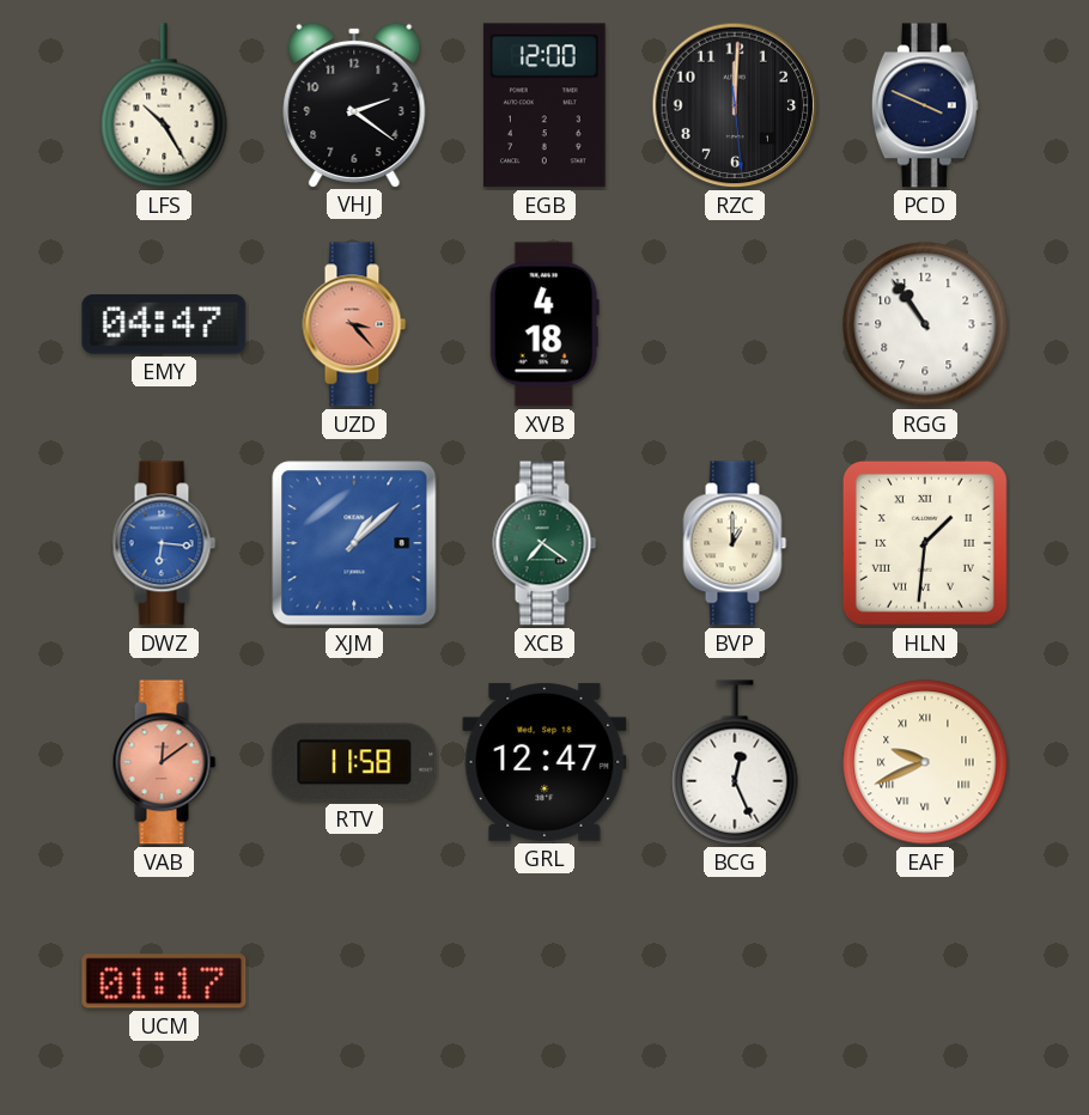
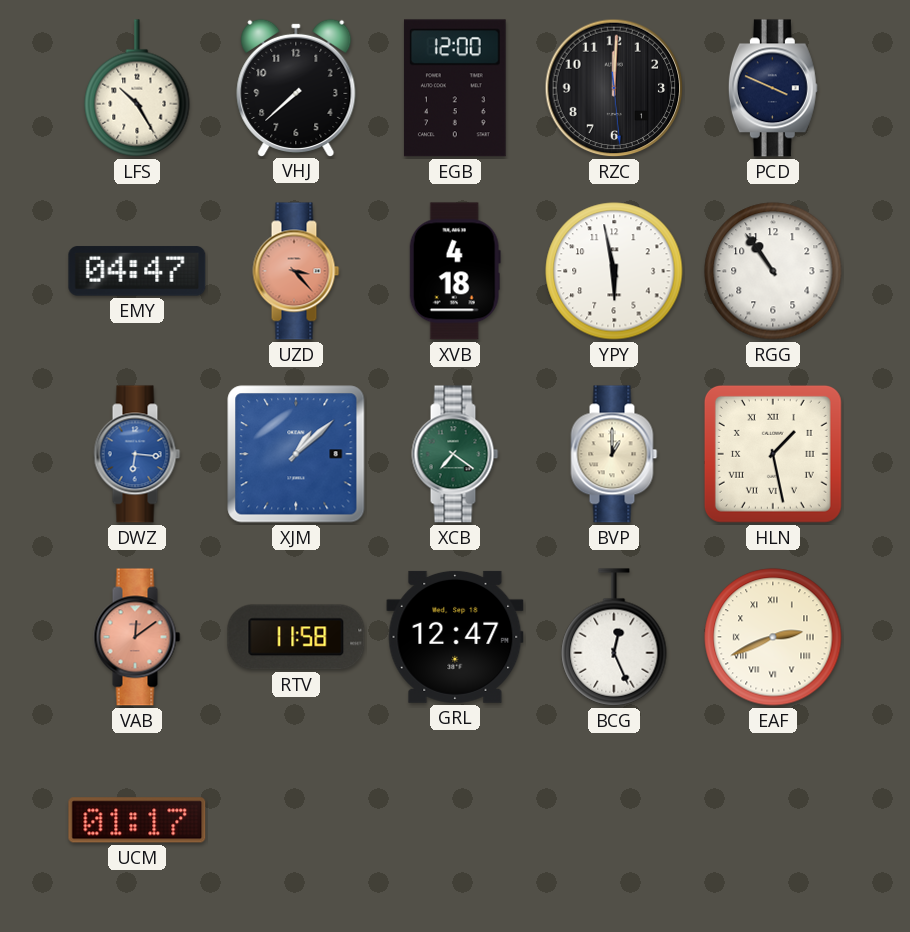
VHJ: 2:21 -> 7:38
YPY: none -> 5:58
HLN: 1:31 -> 1:28
EAF: 9:41 -> 2:41
